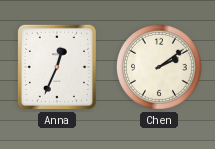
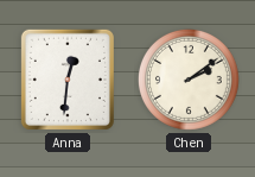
Anna: 12:34 -> 12:31
